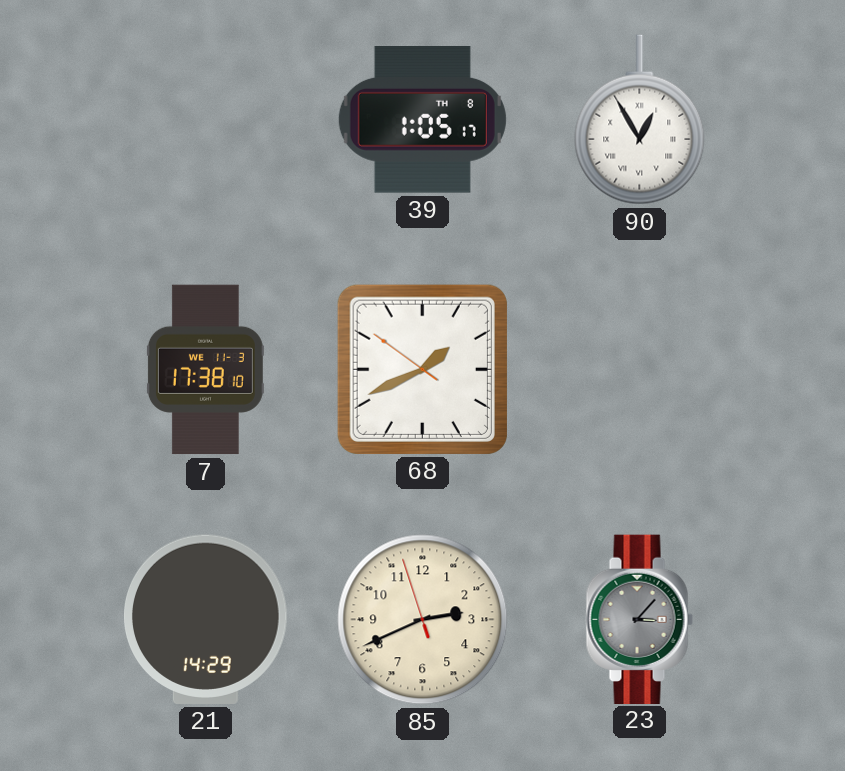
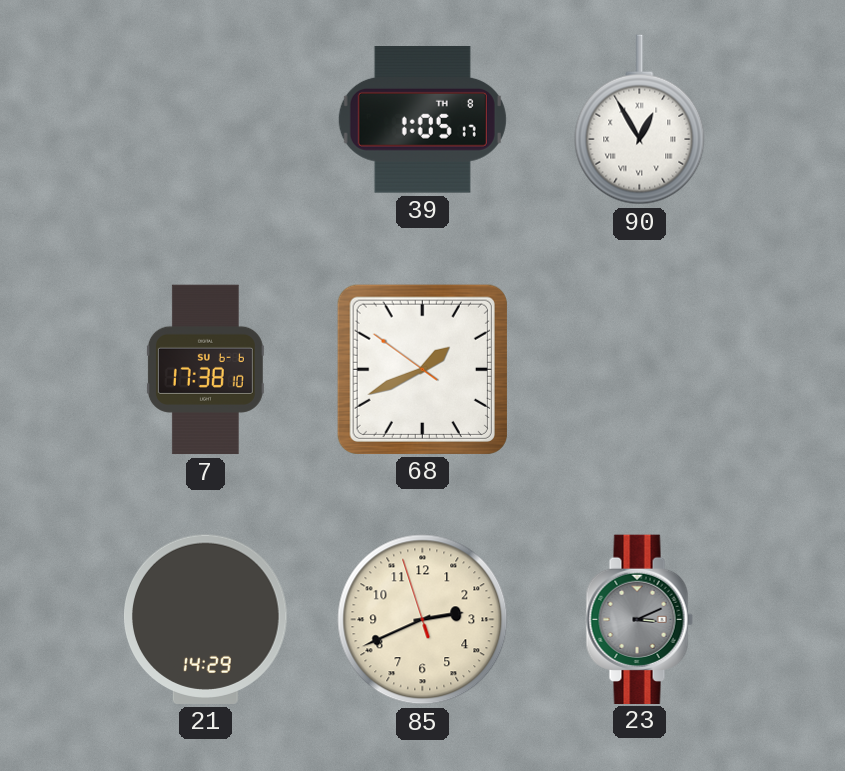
7 date: WE 11-3 -> SU 6-6
23: 3:07 -> 3:11
